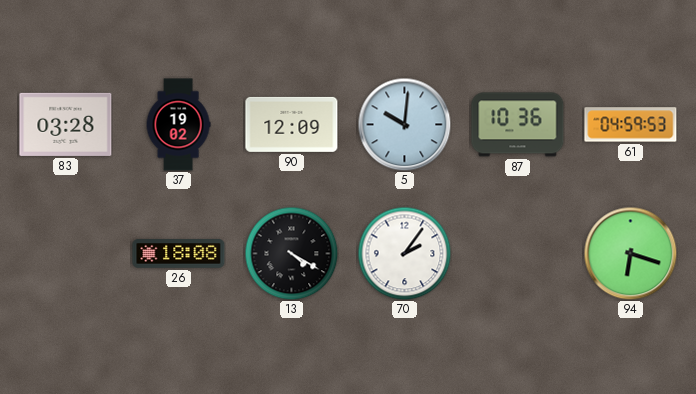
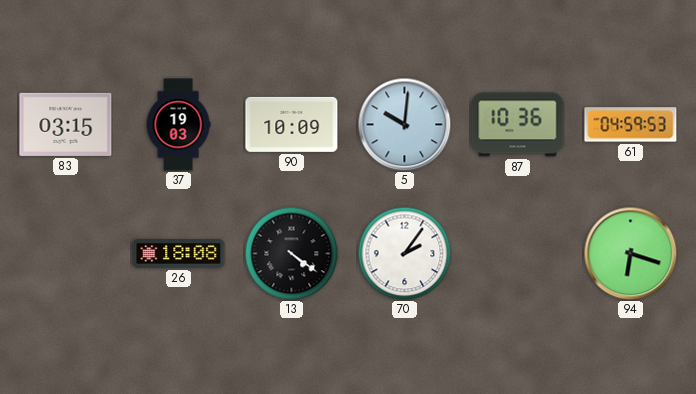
83: 03:28 -> 03:15
37: 19:02 -> 19:03
90: 12:09 -> 10:09
13: 4:20 -> 4:21
